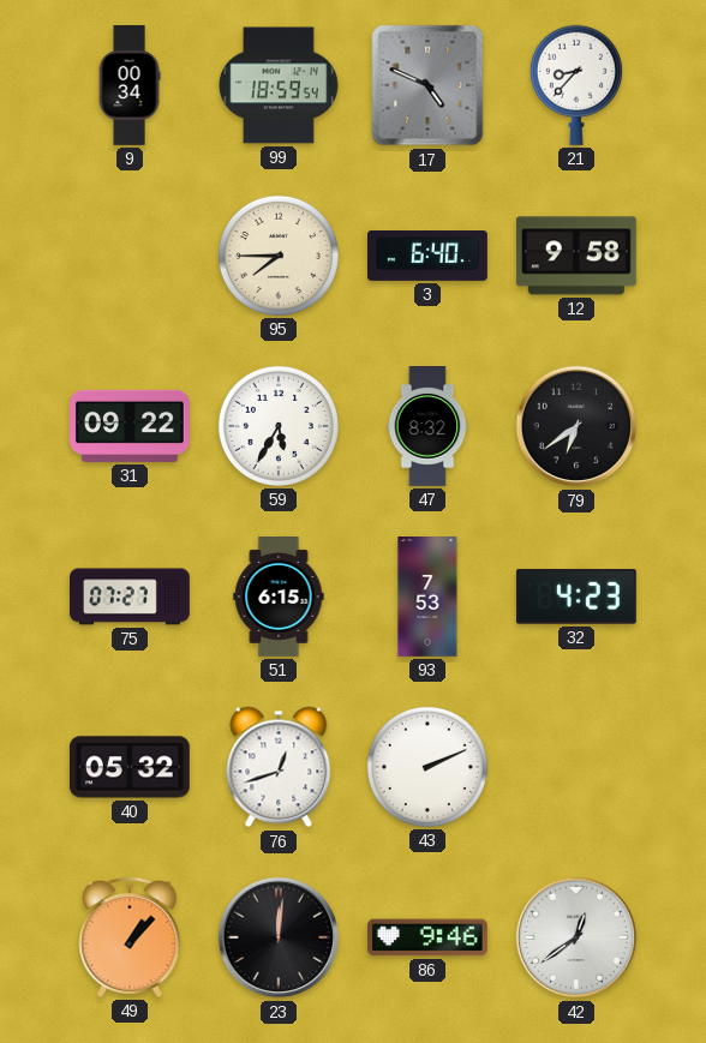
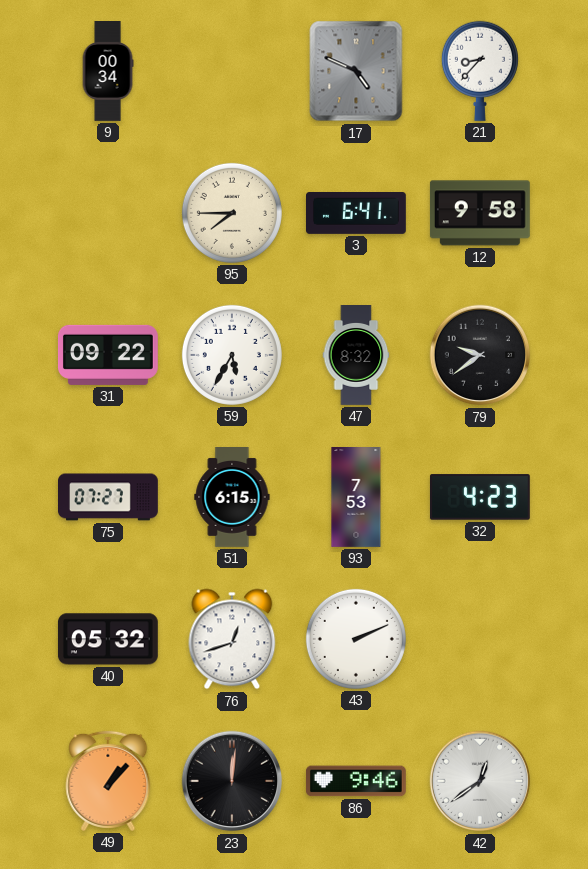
99: 18:59 -> none
3: 6:40 -> 6:41
79: 6:39 -> 9:39
